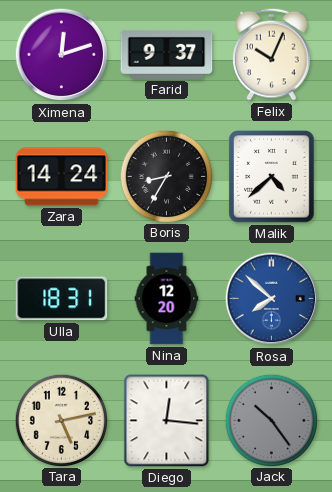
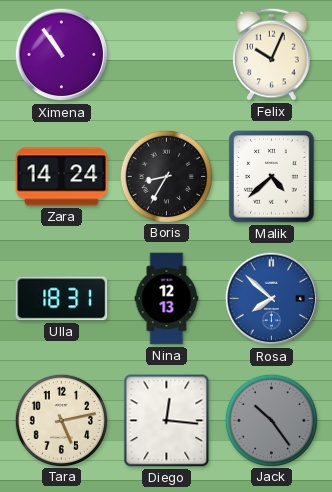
Ximena: 12:12 -> 10:54
Farid: 9:37 -> none
Nina: 12:20 -> 12:13
